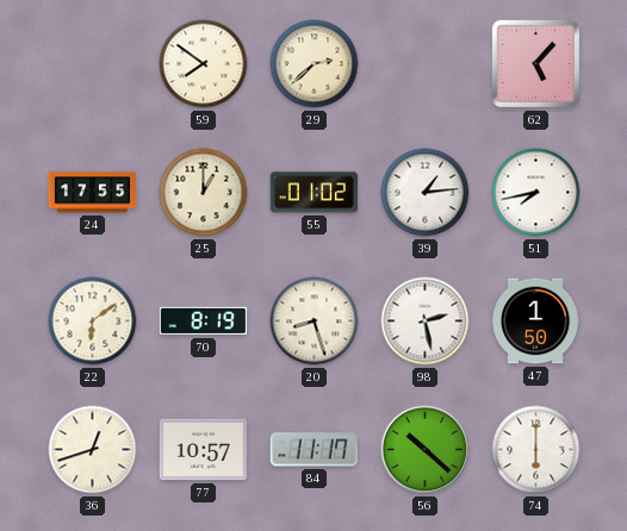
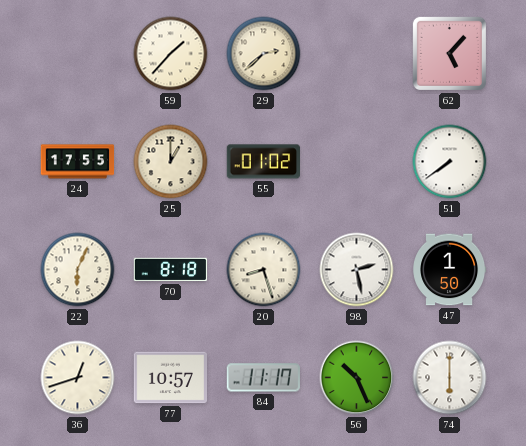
59: 7:51 -> 1:37
39: 1:14 -> none
51: 7:43 -> 7:39
22: 6:09 -> 6:04
70: 8:19 -> 8:18
56: 10:22 -> 10:26
